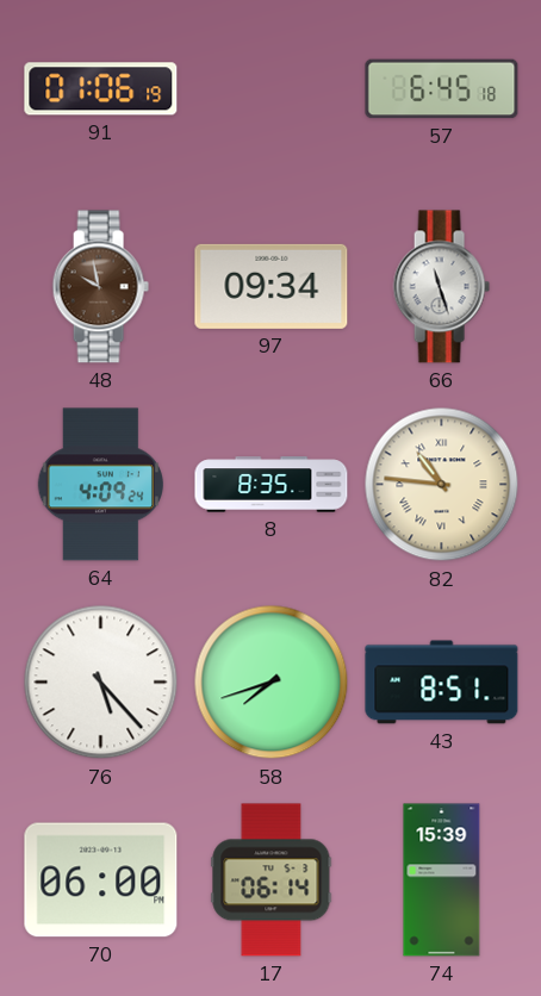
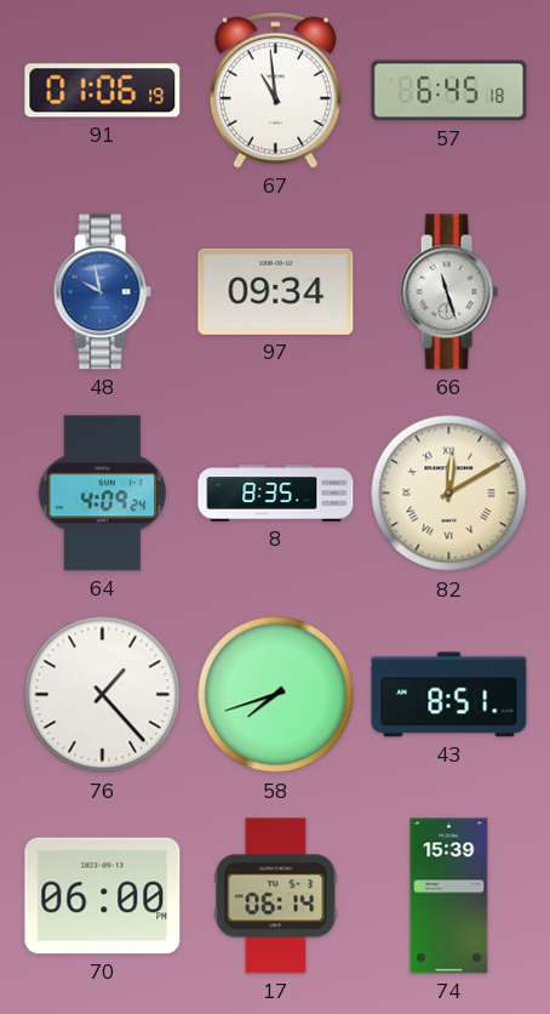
67: none -> 10:59
48 dial: brown -> blue
82: 10:46 -> 12:10
76: 5:23 -> 1:23
